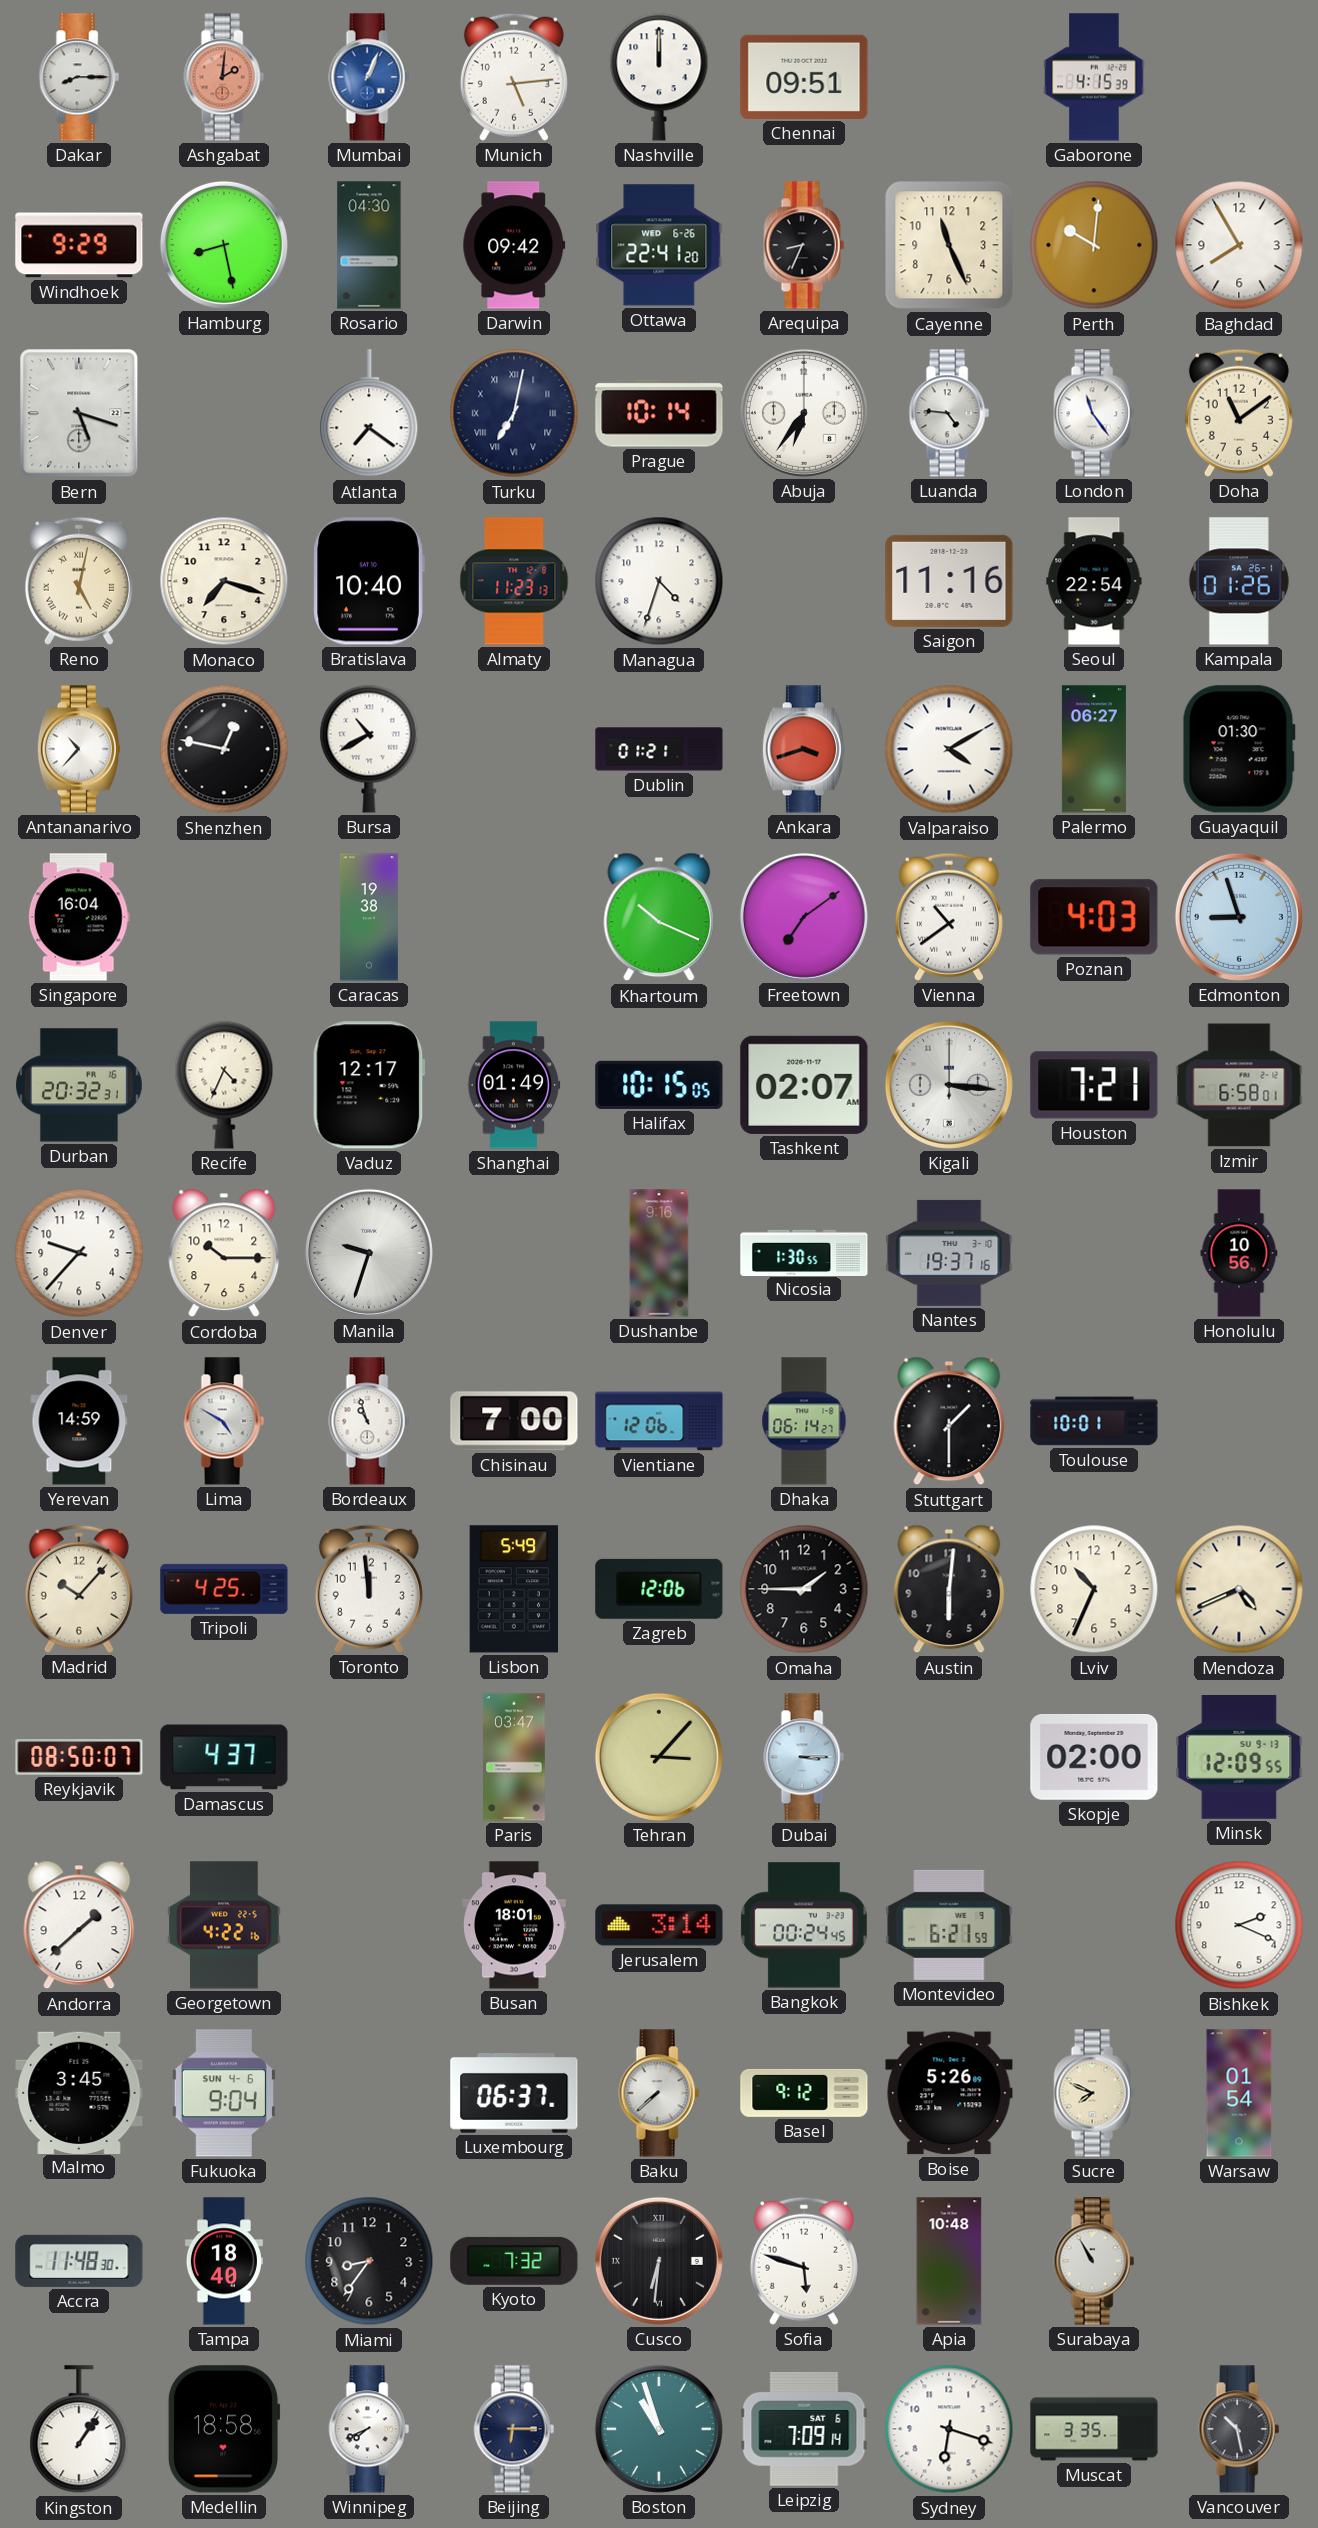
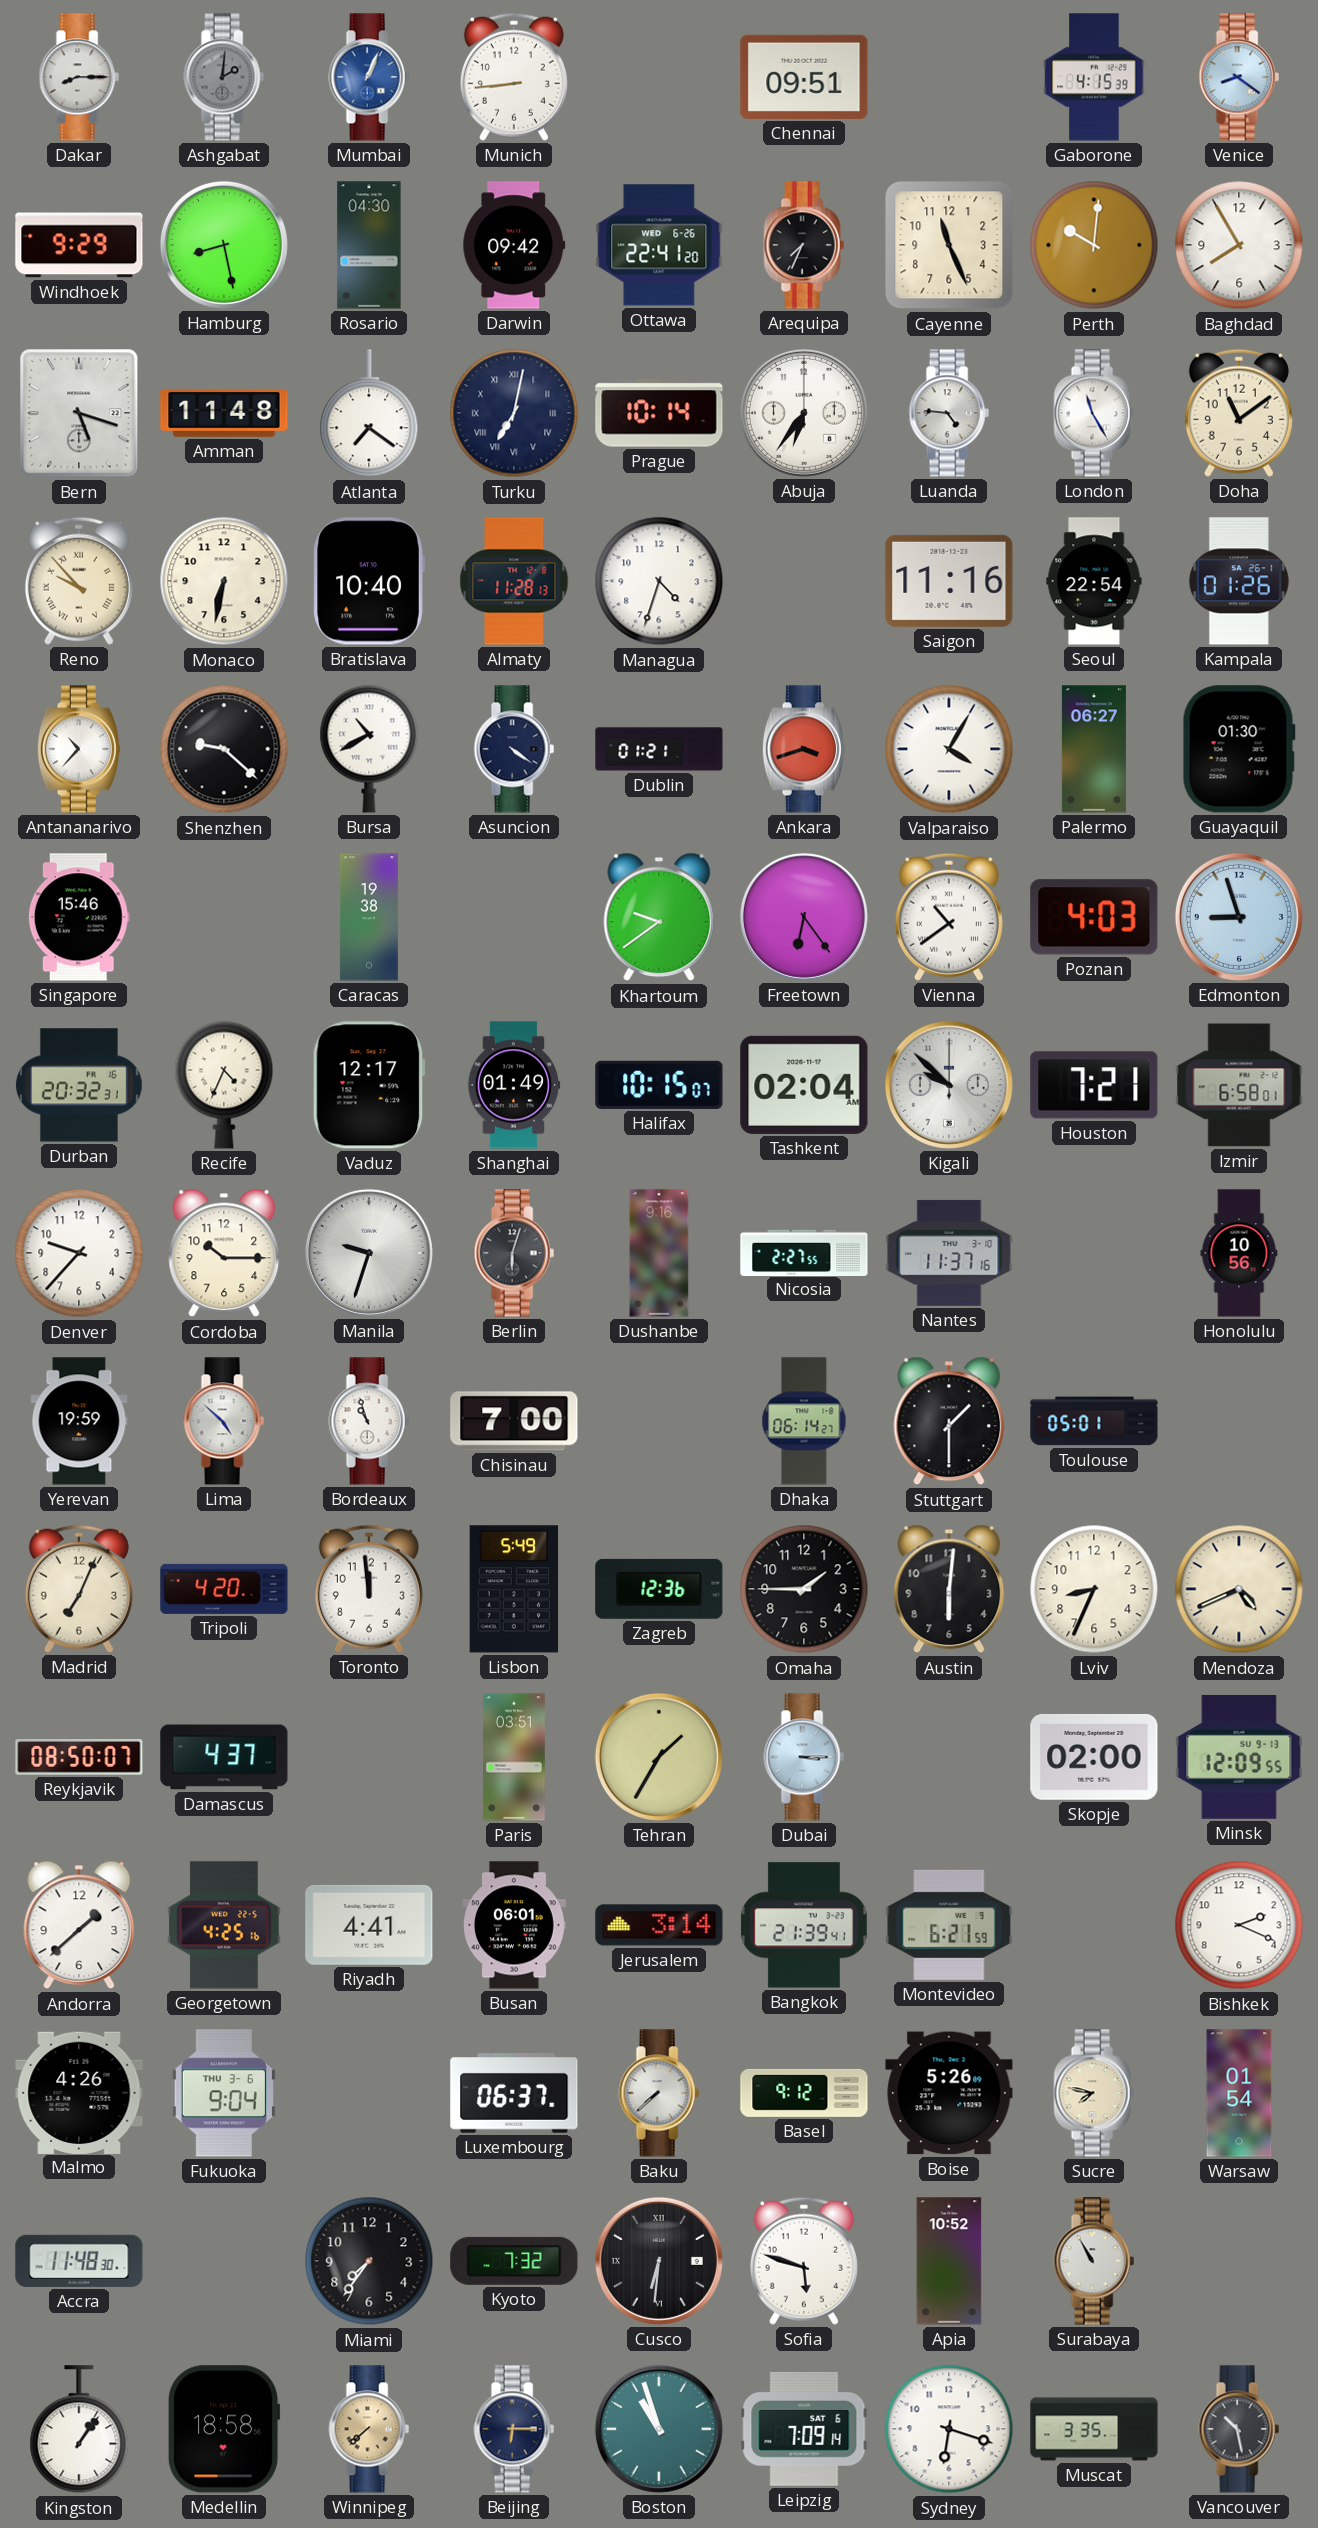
Ashgabat dial: salmon -> grey
Munich: 5:14 -> 8:44
Nashville: 12:00 -> none
Venice: none -> 8:21
Arequipa: 8:34 -> 7:34
Amman: none -> 11:48
London: 11:24 -> 11:25
Reno: 5:02 -> 9:53
Monaco: 7:18 -> 6:32
Almaty: 11:23 -> 11:28
Shenzhen: 12:47 -> 9:22
Asuncion: none -> 4:21
Valparaiso: 4:10 -> 4:05
Singapore: 16:04 -> 15:46
Khartoum: 10:19 -> 9:39
Freetown: 7:09 -> 6:24
Halifax: 10:15:05 -> 10:15:07
Tashkent: 02:07 -> 02:04
Kigali: 3:16 -> 9:52
Berlin: none -> 6:03
Nicosia: 1:30 -> 2:27
Nantes: 19:37 -> 11:37
Yerevan: 14:59 -> 19:59
Lima: 4:50 -> 4:52
Vientiane: 12:06 -> none
Toulouse: 10:01 -> 05:01
Madrid: 10:07 -> 7:04
Tripoli: 4:25 -> 4:20
Zagreb: 12:06 -> 12:36
Lviv: 10:34 -> 8:34
Paris: 03:47 -> 03:51
Tehran: 3:07 -> 1:35
Georgetown: 4:22 -> 4:25
Riyadh: none -> 4:41
Busan: 18:01 -> 06:01
Bangkok: 00:24 -> 21:39
Malmo: 3:45 -> 4:26
Fukuoka date: SUN 4-6 -> THU 3-6
Sucre: 7:49 -> 7:47
Tampa: 18:40 -> none
Miami: 8:36 -> 7:36
Apia: 10:48 -> 10:52
Winnipeg: 7:41 -> 7:38
Winnipeg dial: white -> champagne
